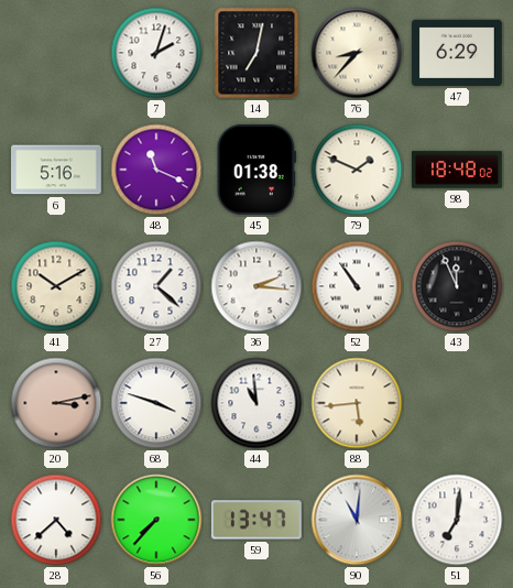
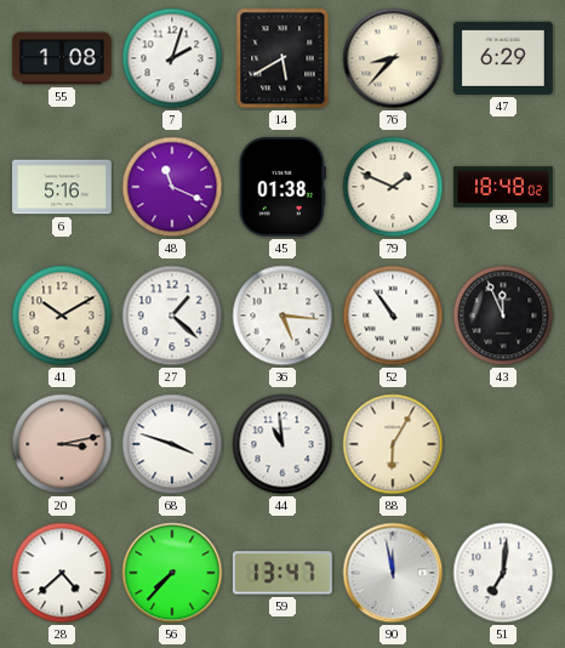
55: none -> 1:08
14: 7:02 -> 5:40
36: 2:16 -> 5:16
88: 5:44 -> 6:05
90: 11:01 -> 11:58
